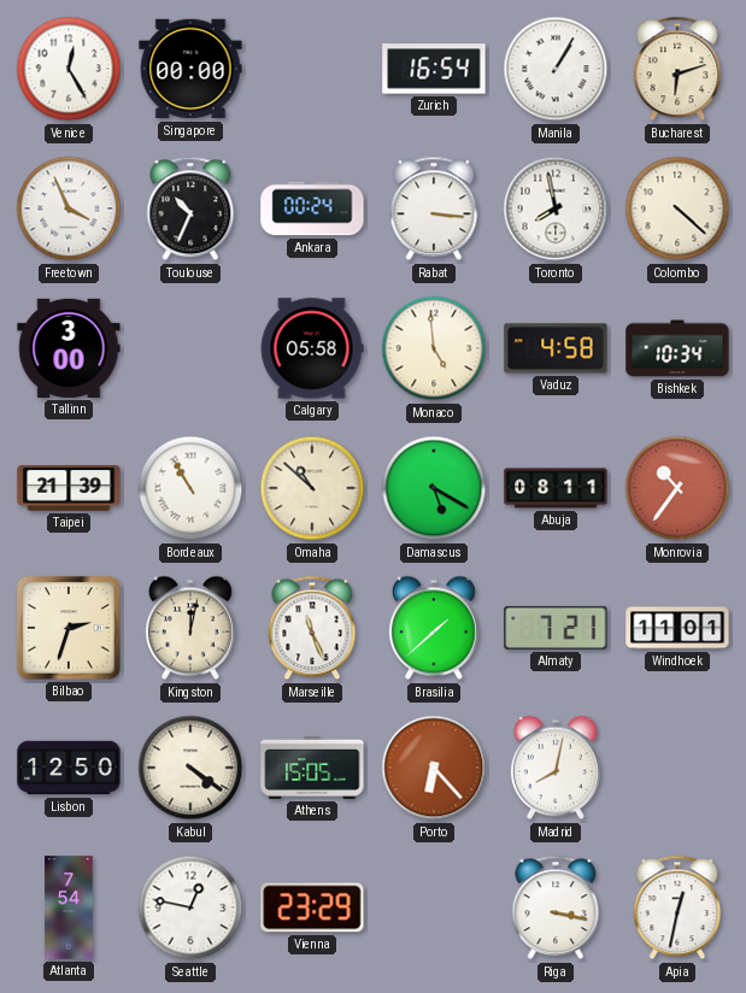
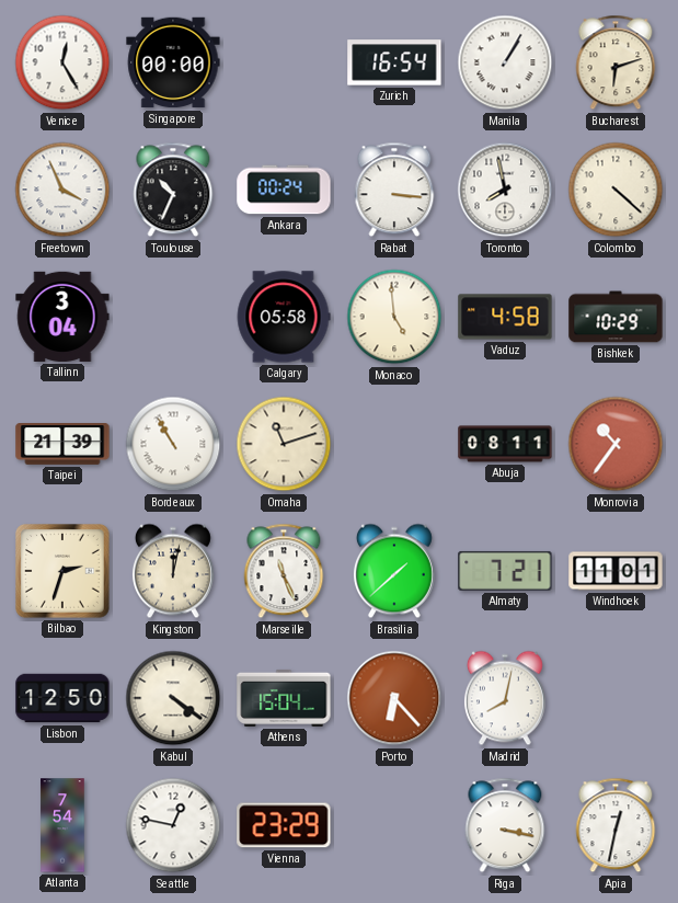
Tallinn: 3:00 -> 3:04
Bishkek: 10:34 -> 10:29
Omaha: 10:52 -> 11:12
Damascus: 5:20 -> none
Athens: 15:05 -> 15:04
